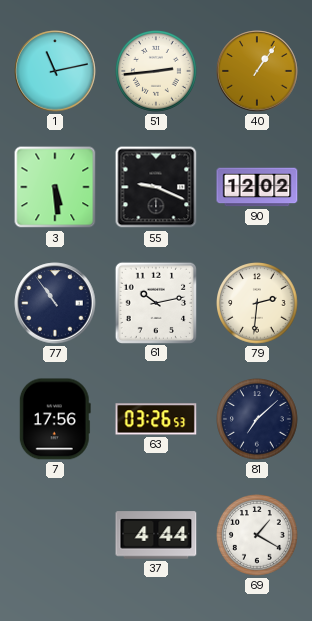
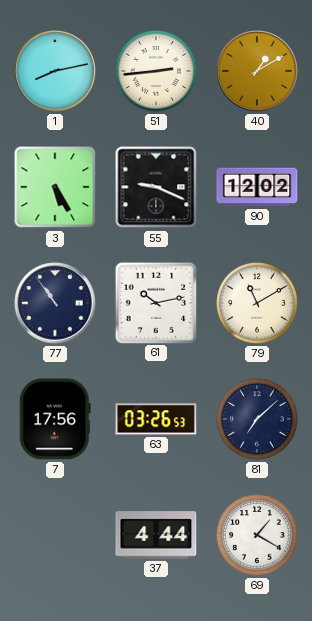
1: 11:13 -> 8:13
40: 1:06 -> 1:10
3: 5:29 -> 5:25
79: 2:31 -> 11:10
